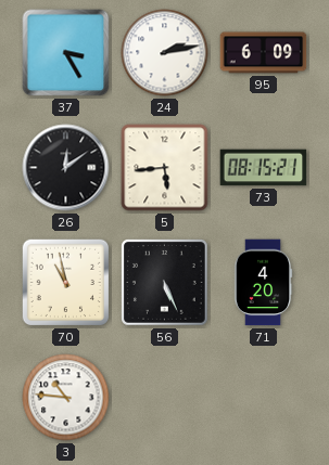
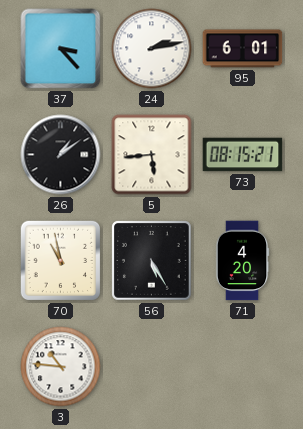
37: 3:25 -> 3:23
95: 6:09 -> 6:01
26: 12:09 -> 1:09
56: 5:26 -> 5:25
